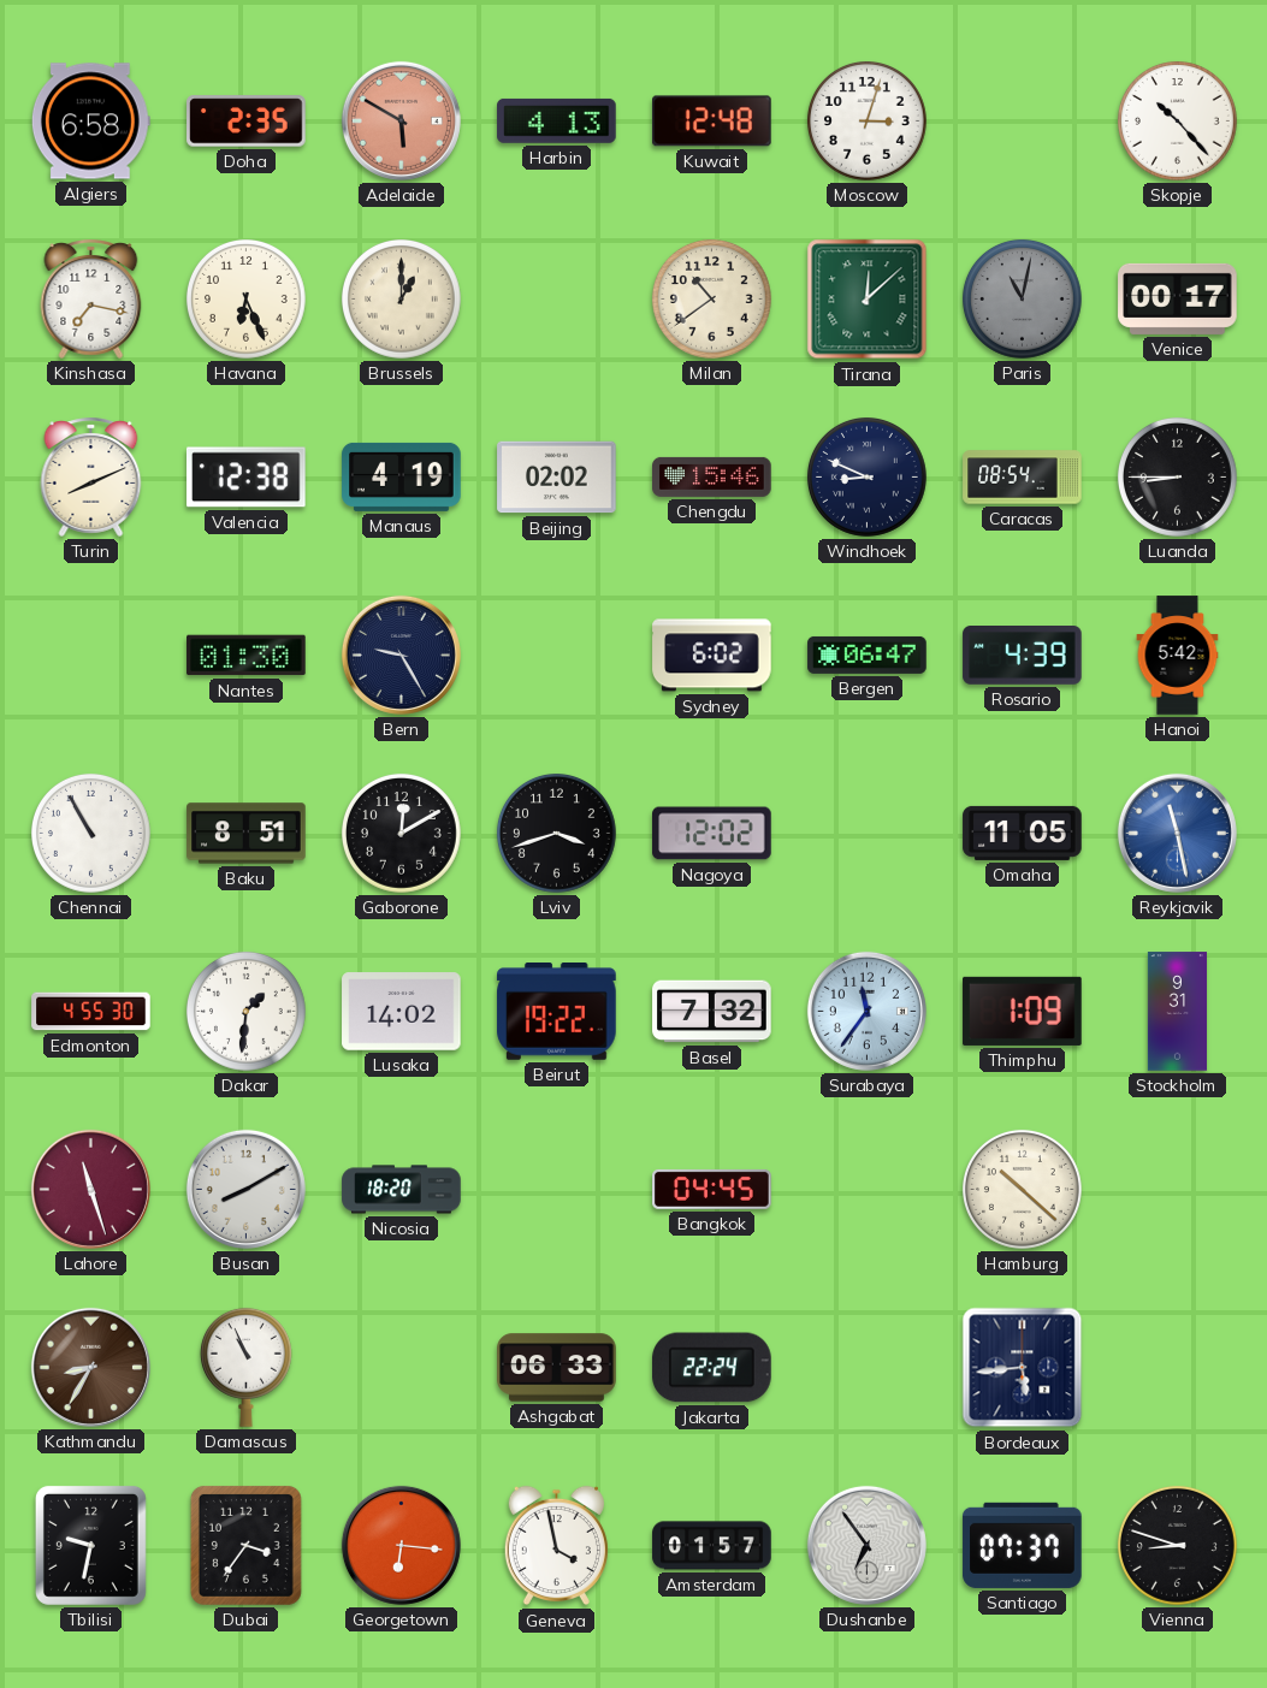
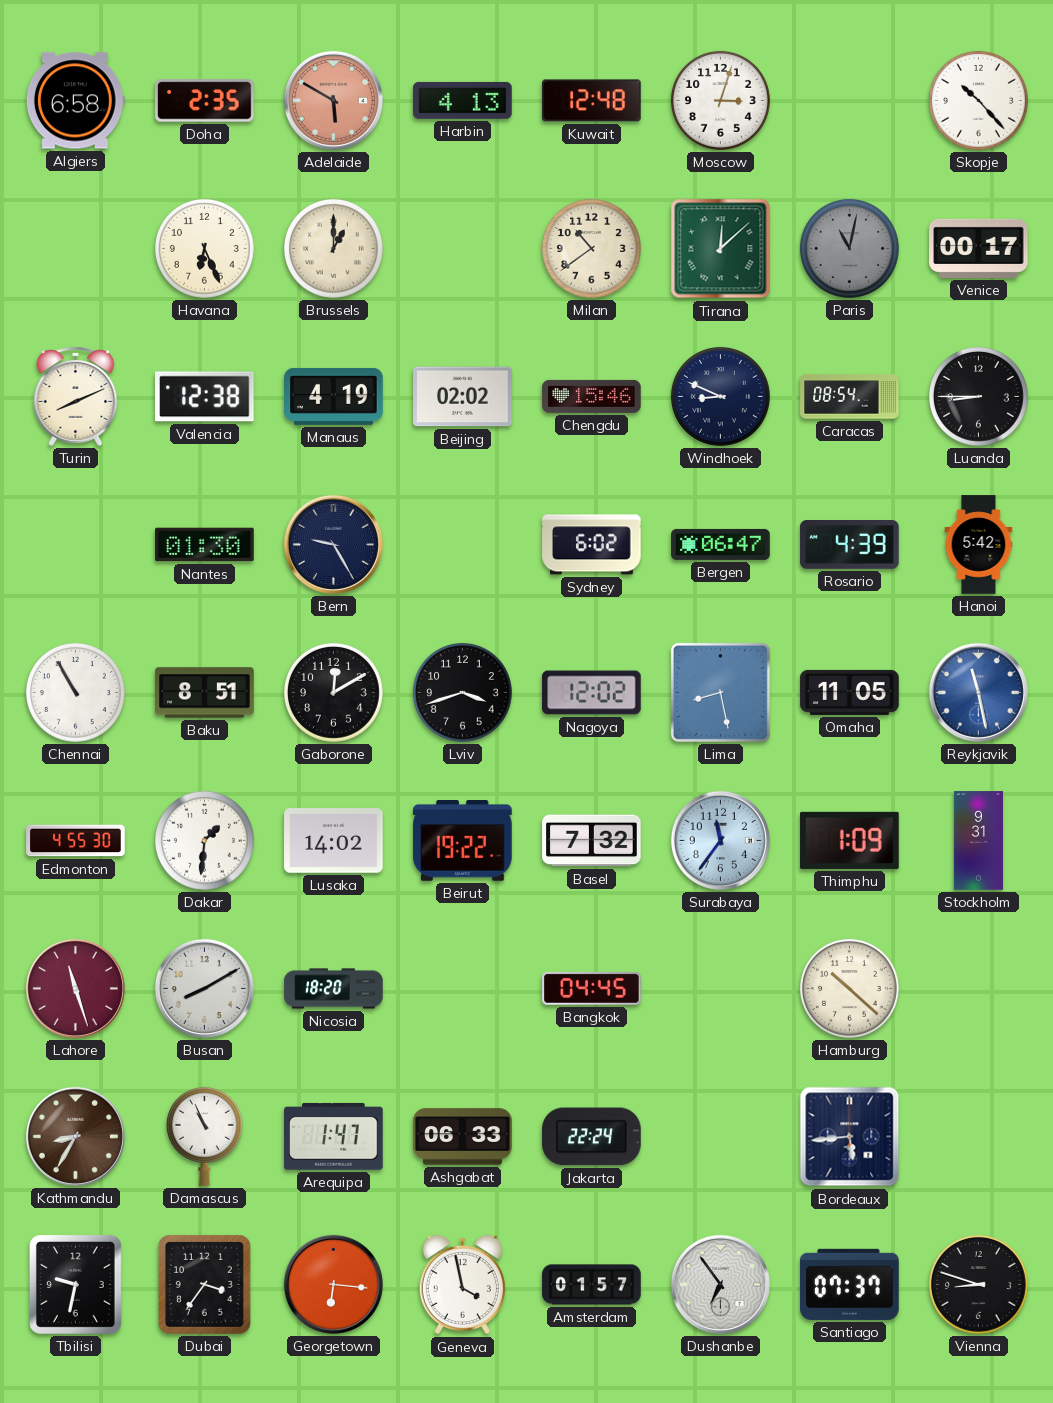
Kinshasa: 7:17 -> none
Lima: none -> 8:28
Arequipa: none -> 1:47
